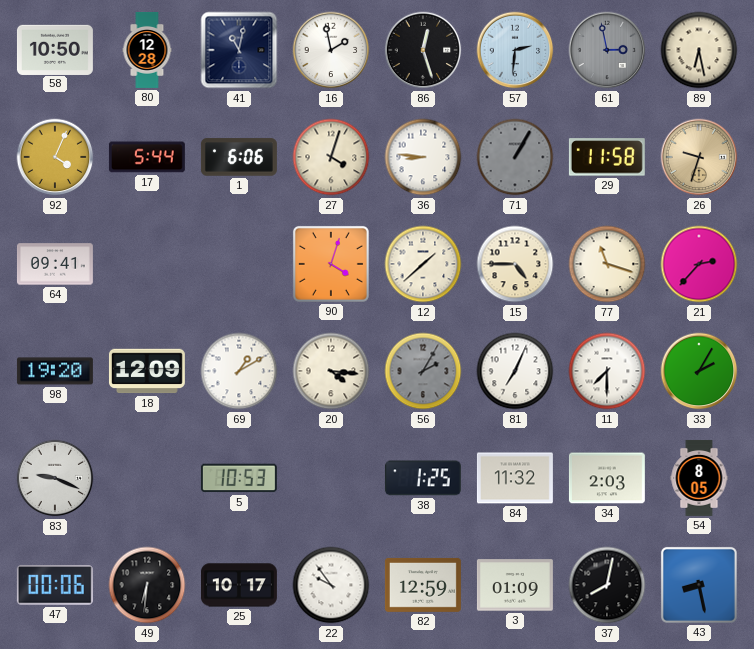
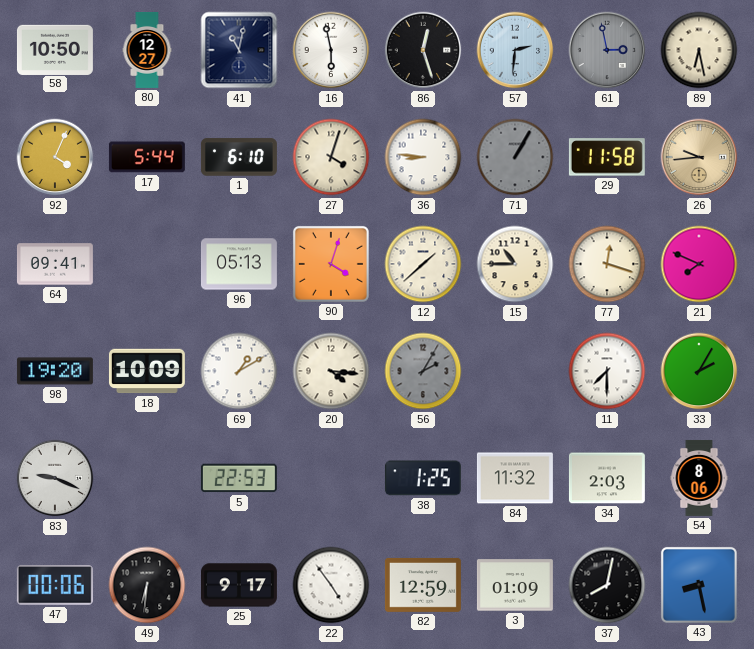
80: 12:28 -> 12:27
16: 1:58 -> 5:58
1: 6:06 -> 6:10
26: 9:33 -> 9:44
96: none -> 05:13
15: 4:45 -> 10:45
77: 11:18 -> 12:18
21: 2:37 -> 7:49
18: 12:09 -> 10:09
81: 7:04 -> none
5: 10:53 -> 22:53
54: 8:05 -> 8:06
25: 10:17 -> 9:17
22: 9:54 -> 4:54
